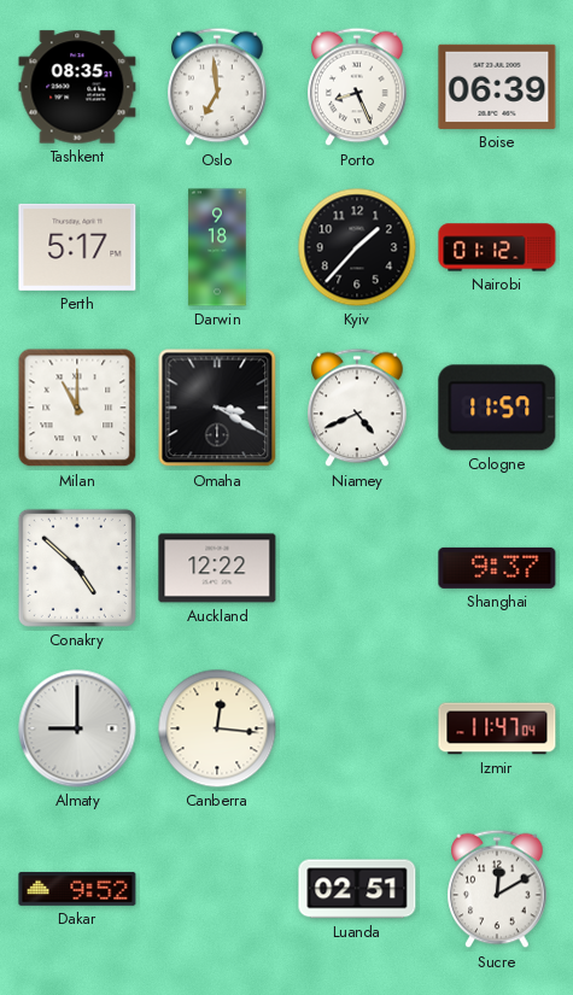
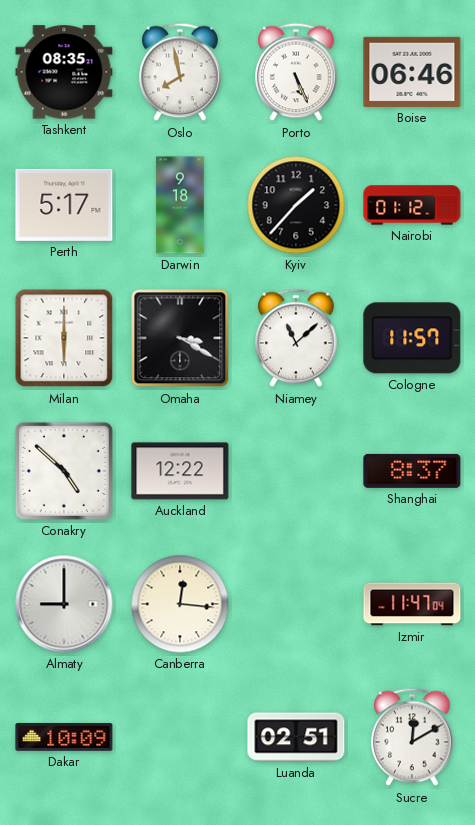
Oslo: 6:59 -> 7:58
Porto: 8:26 -> 5:26
Boise: 06:39 -> 06:46
Milan: 11:00 -> 6:00
Niamey: 4:41 -> 11:08
Shanghai: 9:37 -> 8:37
Dakar: 9:52 -> 10:09
